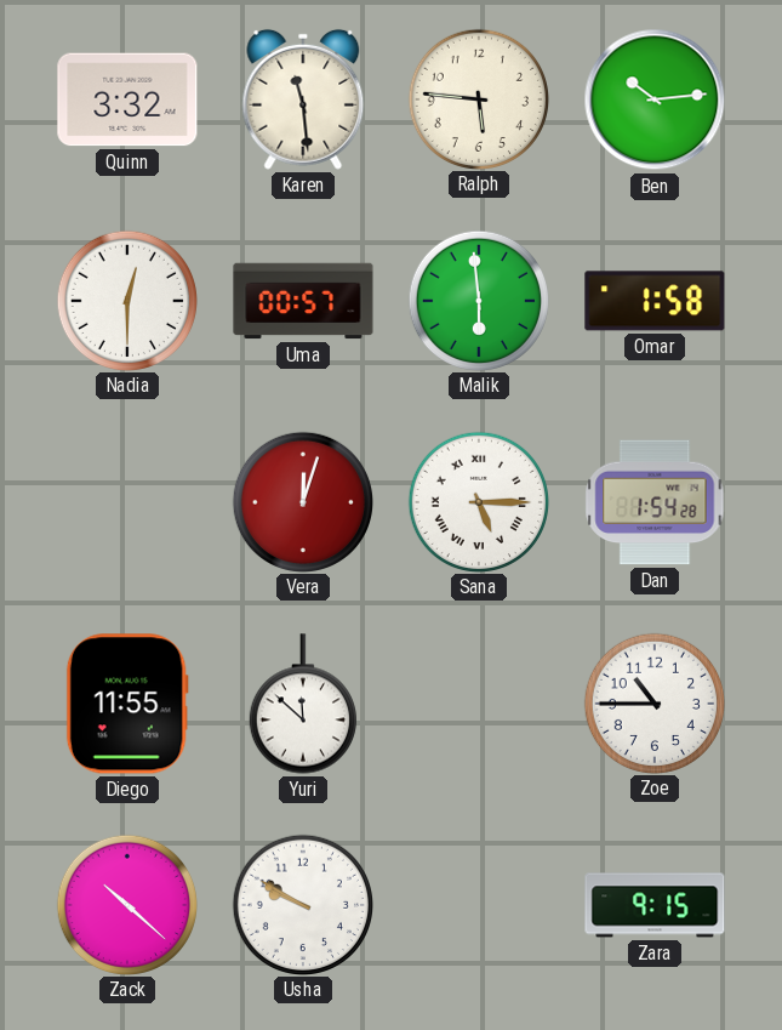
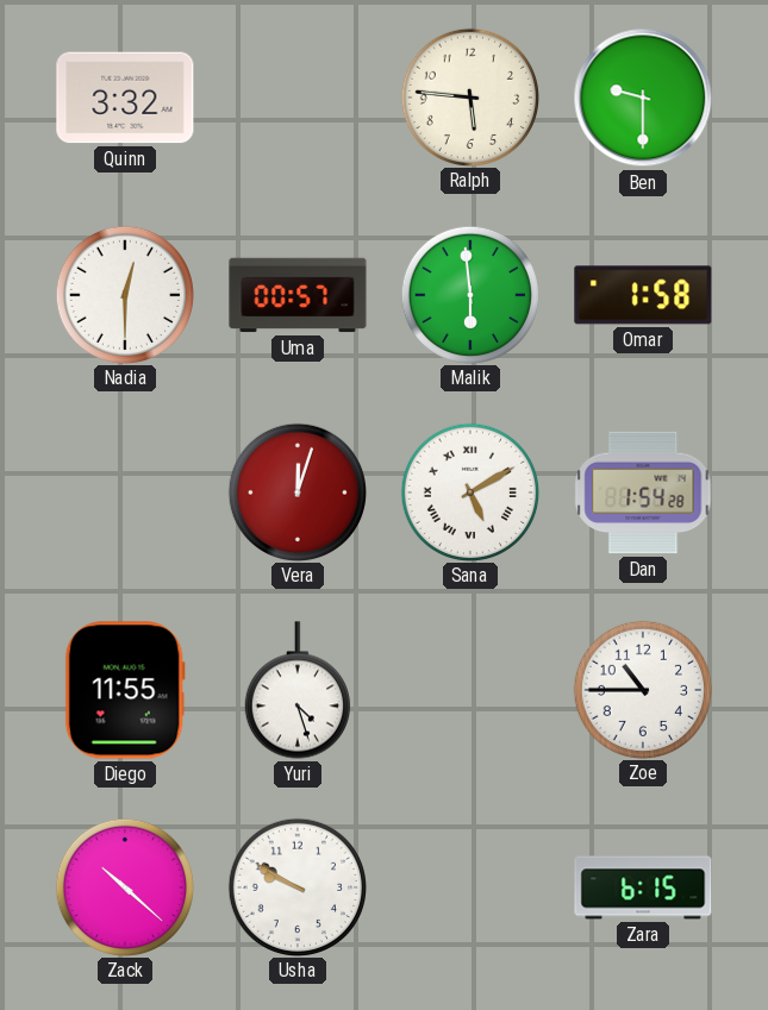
Karen: 11:29 -> none
Ben: 10:14 -> 9:30
Sana: 5:15 -> 5:10
Yuri: 11:52 -> 4:27
Zara: 9:15 -> 6:15
